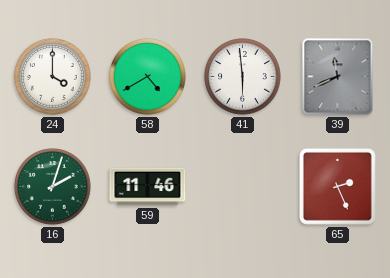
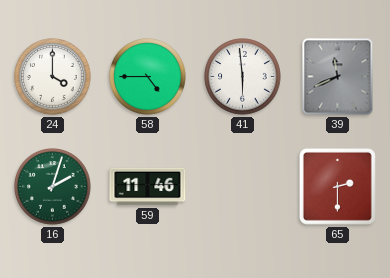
58: 4:40 -> 4:45
65: 2:26 -> 2:30
